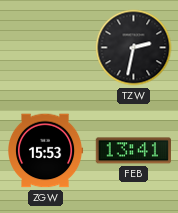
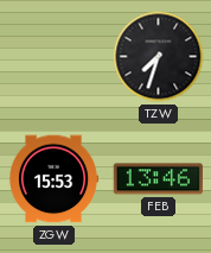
TZW: 2:32 -> 7:33
FEB: 13:41 -> 13:46
